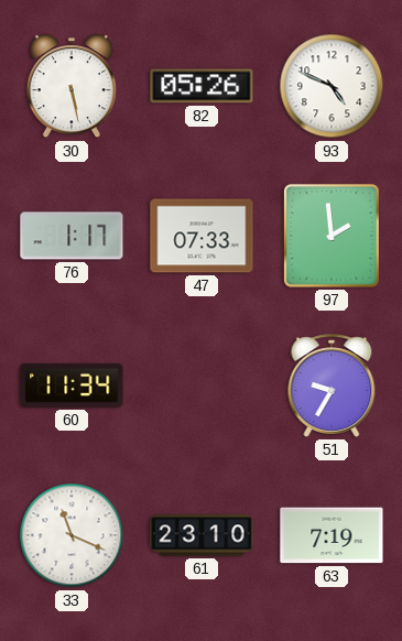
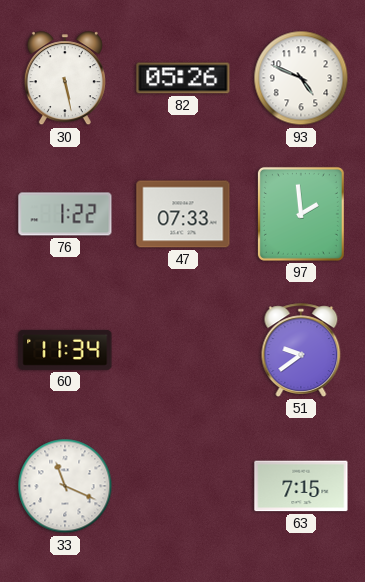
76: 1:17 -> 1:22
51: 9:35 -> 9:39
61: 23:10 -> none
63: 7:19 -> 7:15
